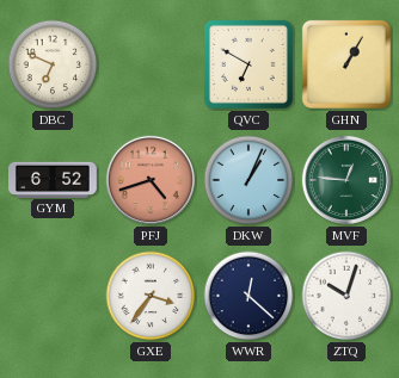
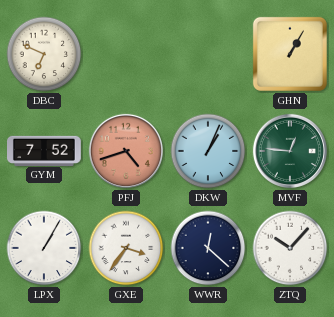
QVC: 6:50 -> none
GYM: 6:52 -> 7:52
LPX: none -> 1:05
ZTQ: 10:03 -> 10:07
